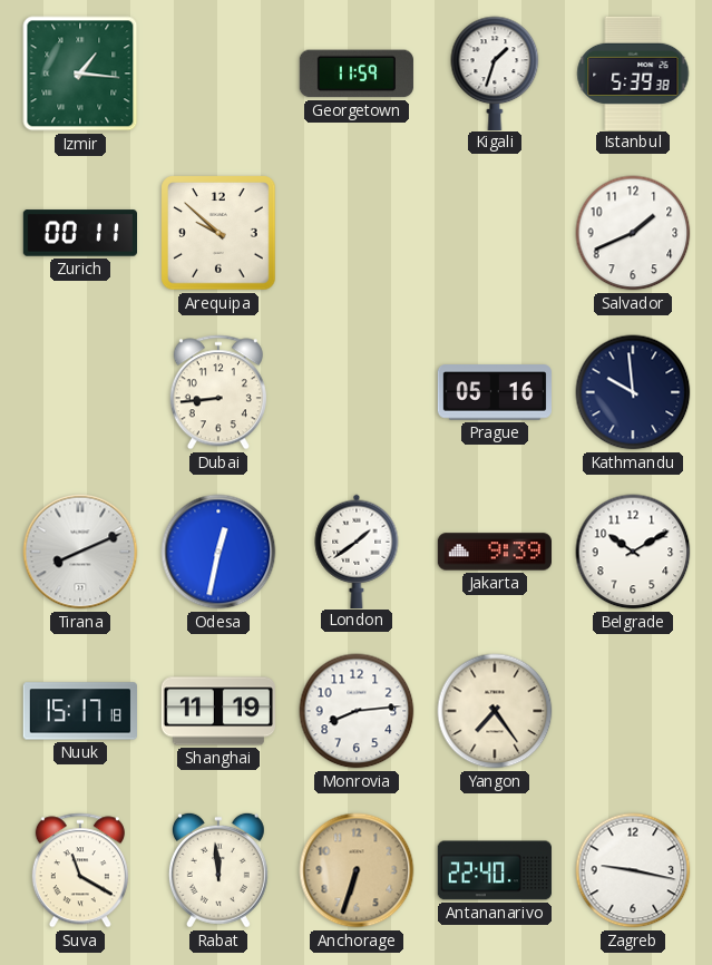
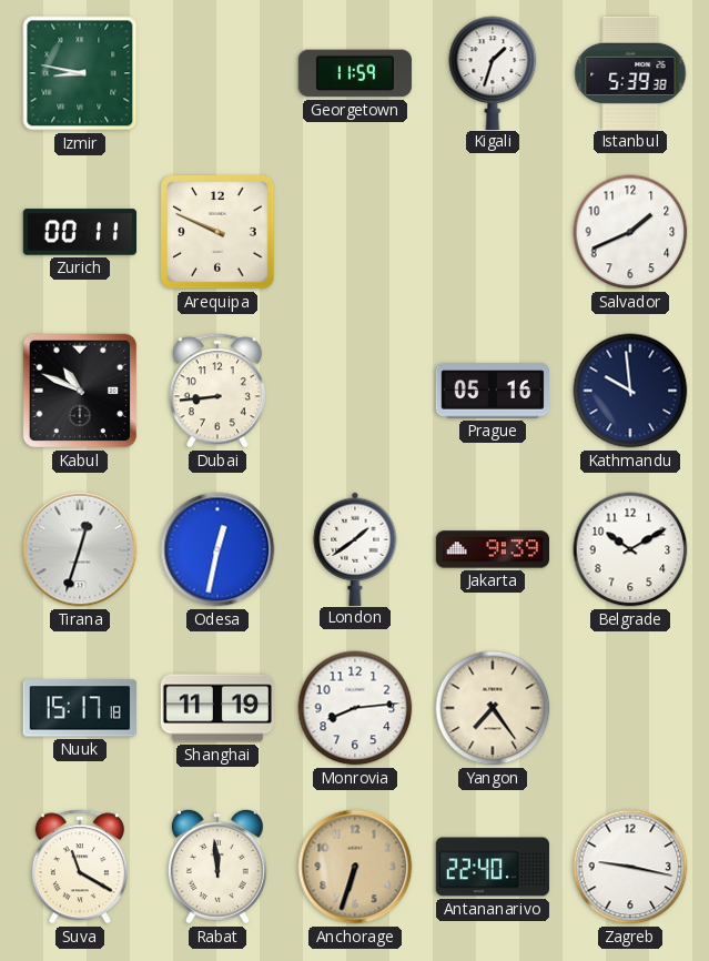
Izmir: 1:16 -> 8:47
Arequipa: 9:52 -> 9:49
Kabul: none -> 10:49
Tirana: 8:11 -> 12:33
